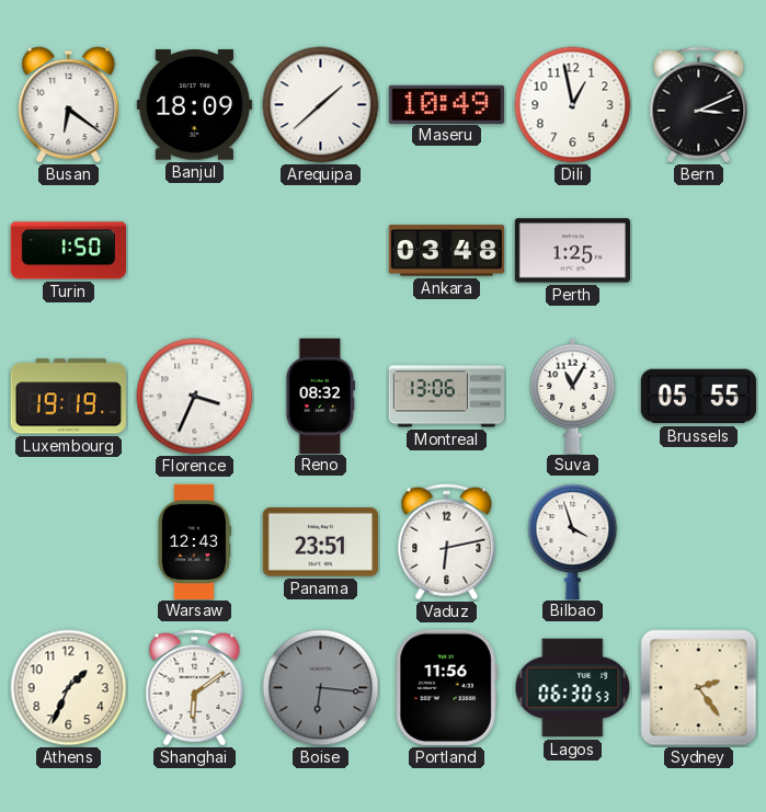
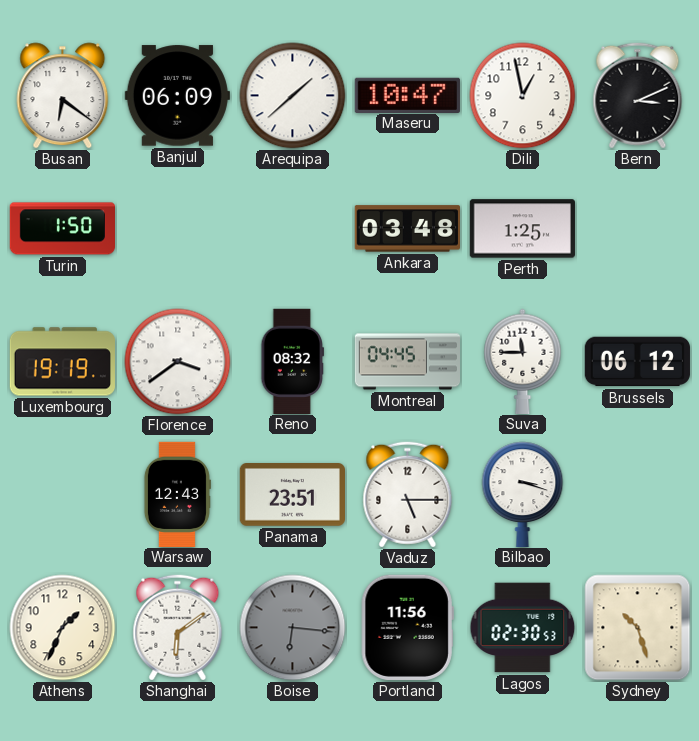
Banjul: 18:09 -> 06:09
Maseru: 10:49 -> 10:47
Florence: 3:34 -> 3:39
Montreal: 13:06 -> 04:45
Suva: 11:05 -> 11:45
Brussels: 05:55 -> 06:12
Vaduz: 6:13 -> 5:15
Bilbao: 3:57 -> 3:18
Lagos: 06:30 -> 02:30
Sydney: 2:24 -> 10:27
